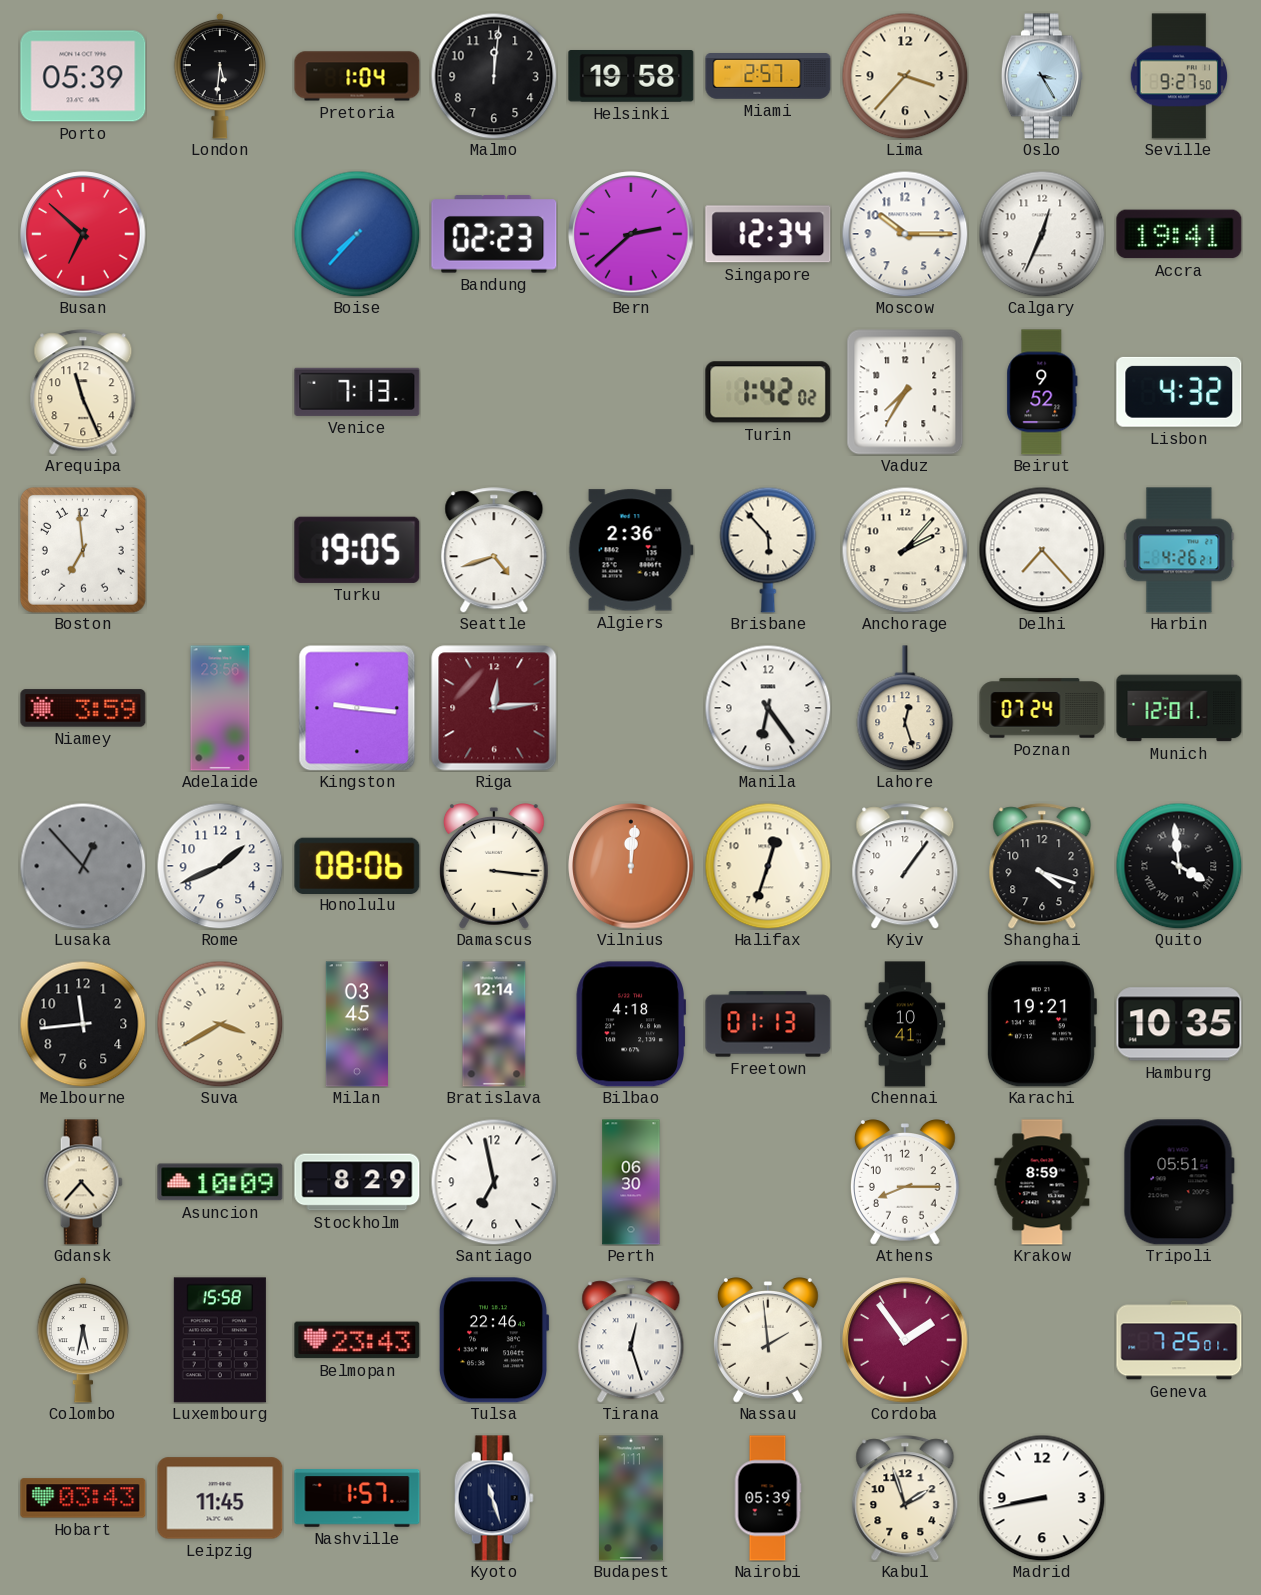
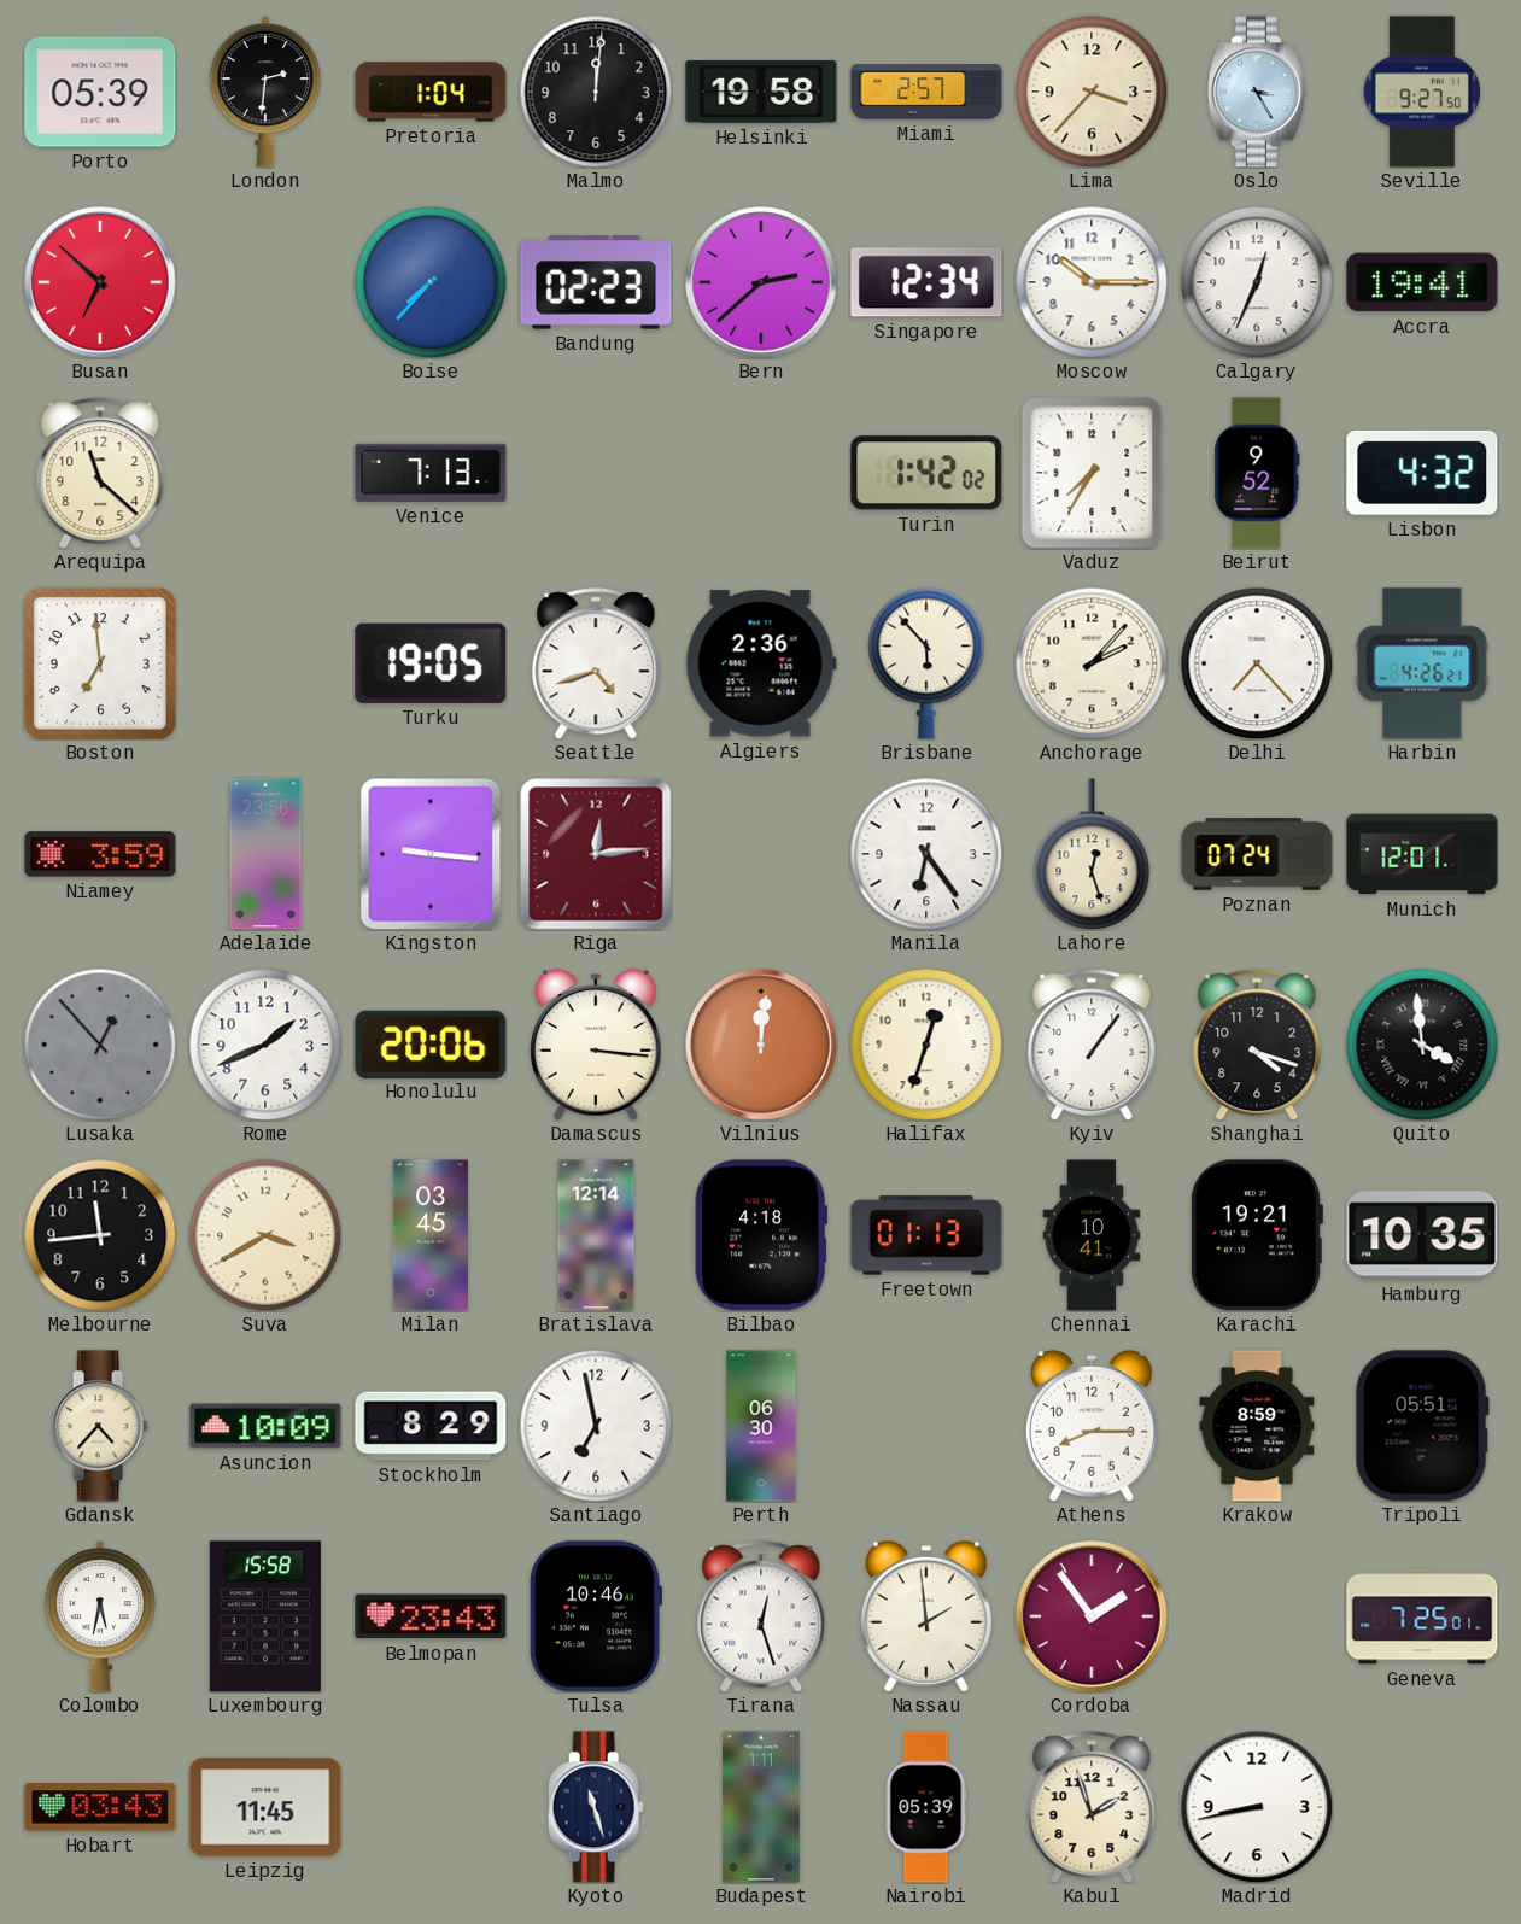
London: 5:31 -> 2:31
Arequipa: 11:26 -> 11:22
Honolulu: 08:06 -> 20:06
Tulsa: 22:46 -> 10:46
Nashville: 1:57 -> none
